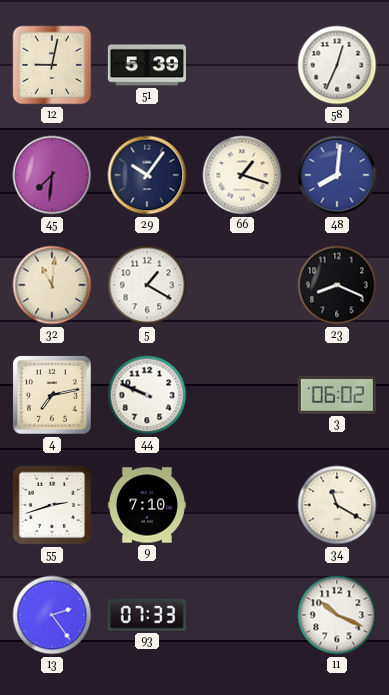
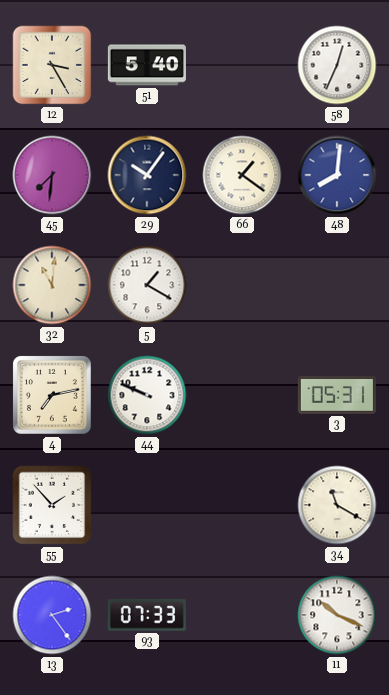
12: 9:02 -> 3:25
51: 5:39 -> 5:40
66: 1:18 -> 1:21
23: 8:19 -> none
3: 06:02 -> 05:31
55: 2:42 -> 1:53
9: 7:10 -> none
